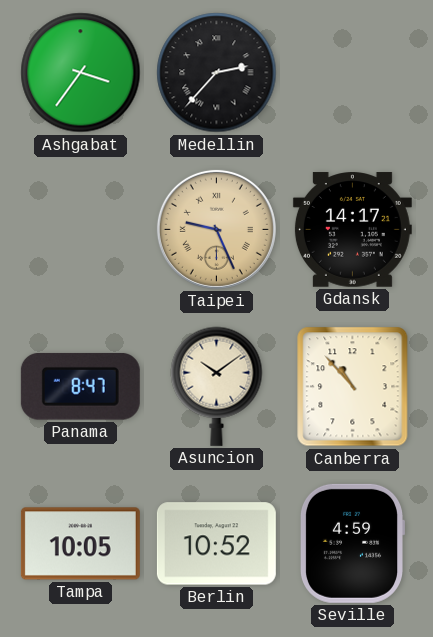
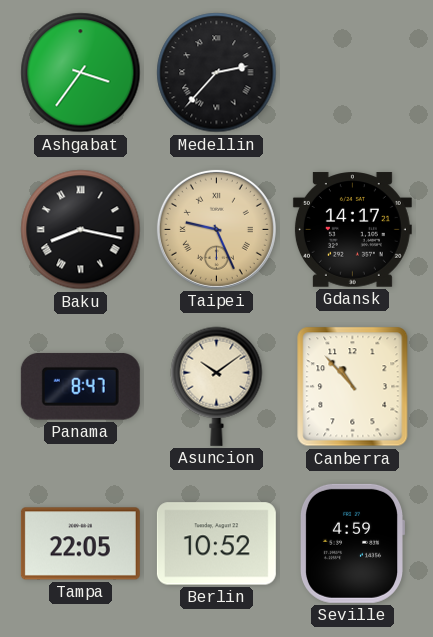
Baku: none -> 8:17
Tampa: 10:05 -> 22:05
